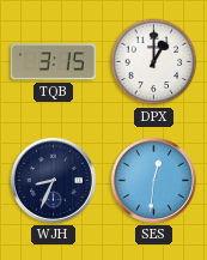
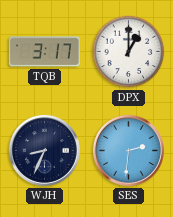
TQB: 3:15 -> 3:17
SES: 12:31 -> 2:31
